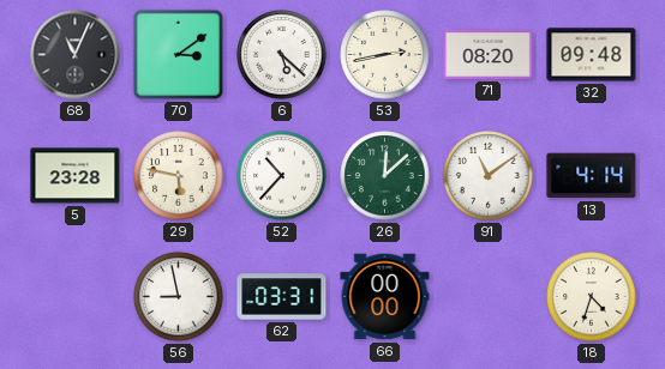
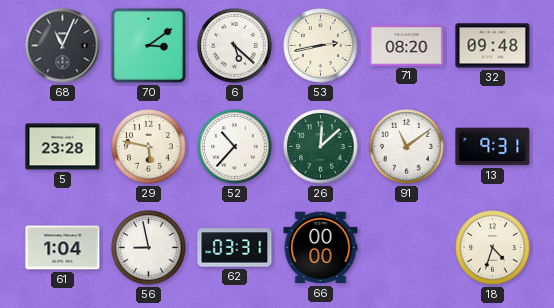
13: 4:14 -> 9:31
61: none -> 1:04
